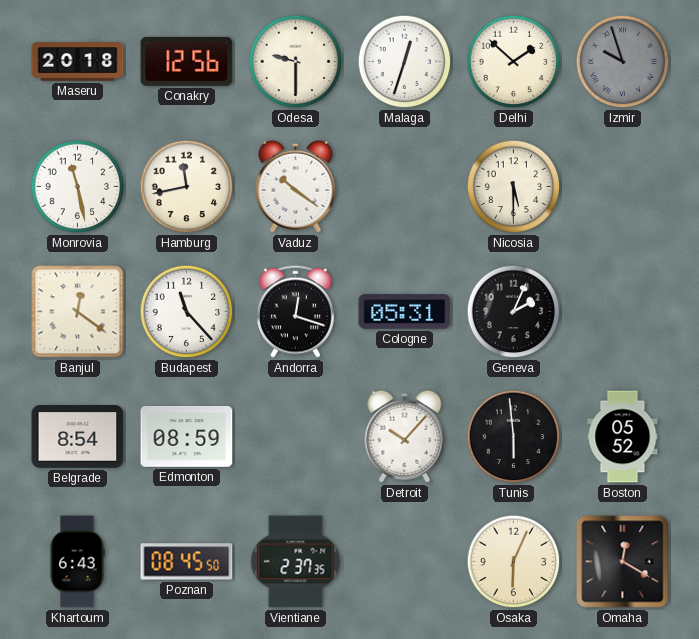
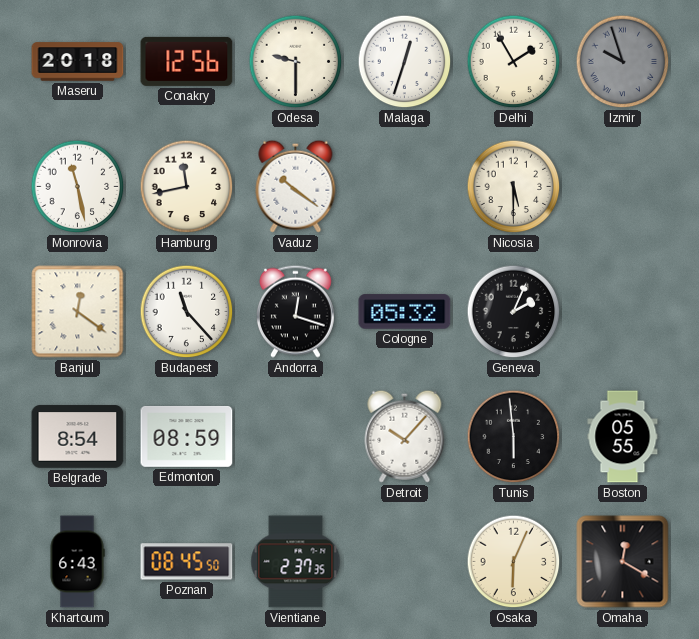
Delhi: 1:52 -> 1:55
Cologne: 05:31 -> 05:32
Boston: 05:52 -> 05:55
